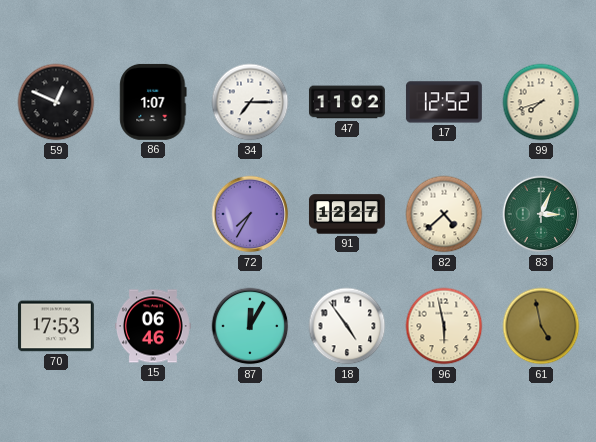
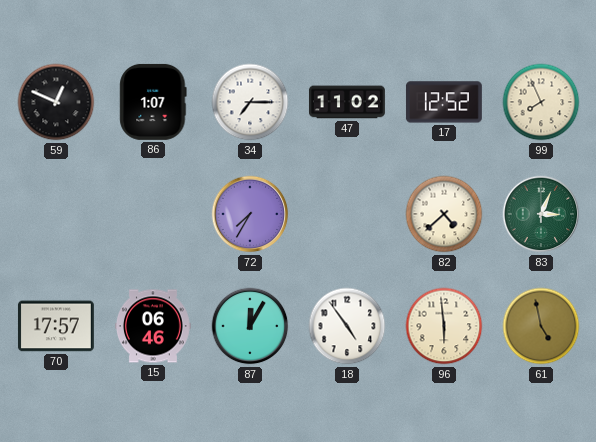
99: 7:42 -> 7:56
91: 12:27 -> none
70: 17:53 -> 17:57
96: 5:58 -> 5:59
